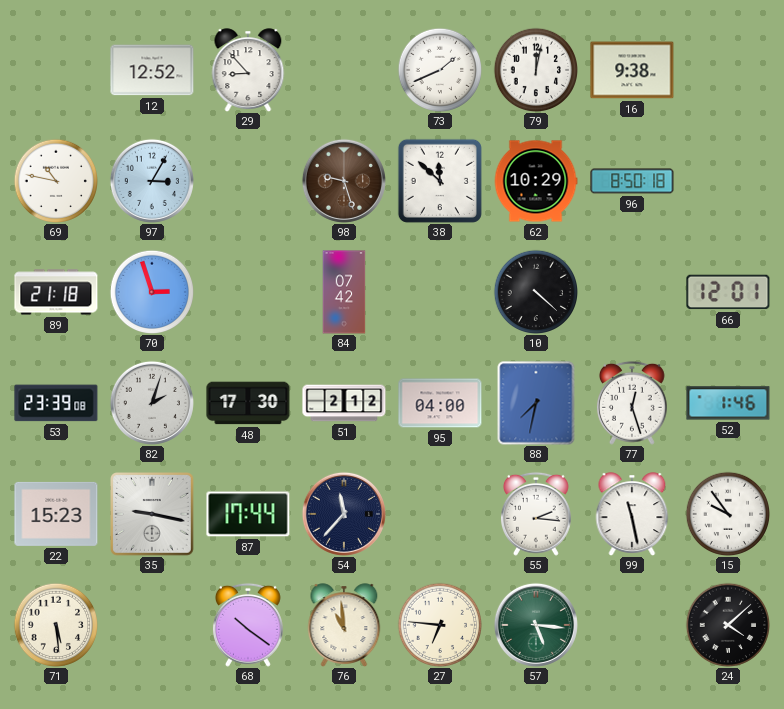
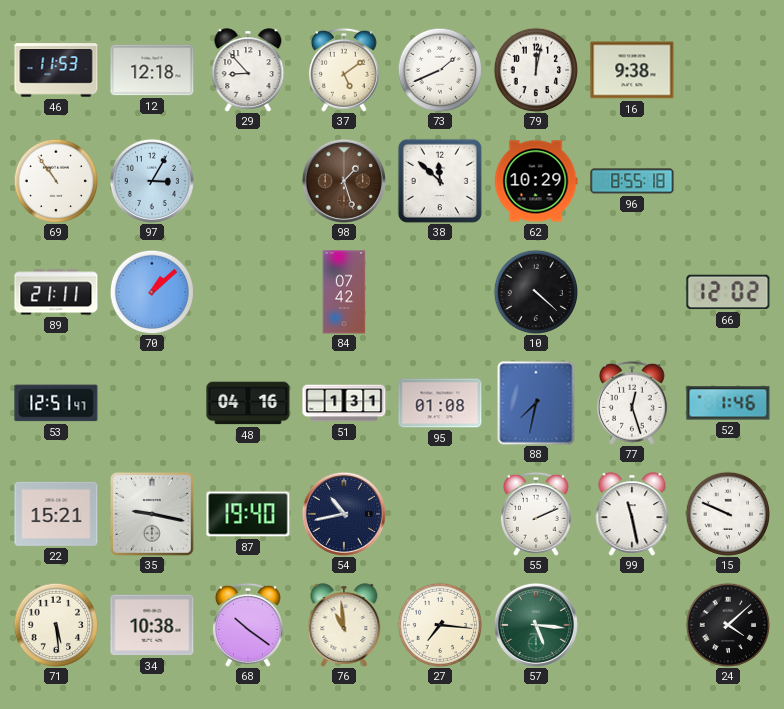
46: none -> 11:53
12: 12:52 -> 12:18
37: none -> 5:09
69: 10:47 -> 10:54
98: 9:27 -> 1:27
96: 8:50 -> 8:55
89: 21:18 -> 21:11
70: 2:57 -> 1:08
66: 12:01 -> 12:02
53: 23:39 -> 12:51
82: 2:03 -> none
48: 17:30 -> 04:16
51: 2:12 -> 1:31
95: 04:00 -> 01:08
22: 15:23 -> 15:21
87: 17:44 -> 19:40
54: 11:37 -> 10:43
55: 2:16 -> 2:11
15: 9:54 -> 9:49
34: none -> 10:38
27: 6:46 -> 7:16
